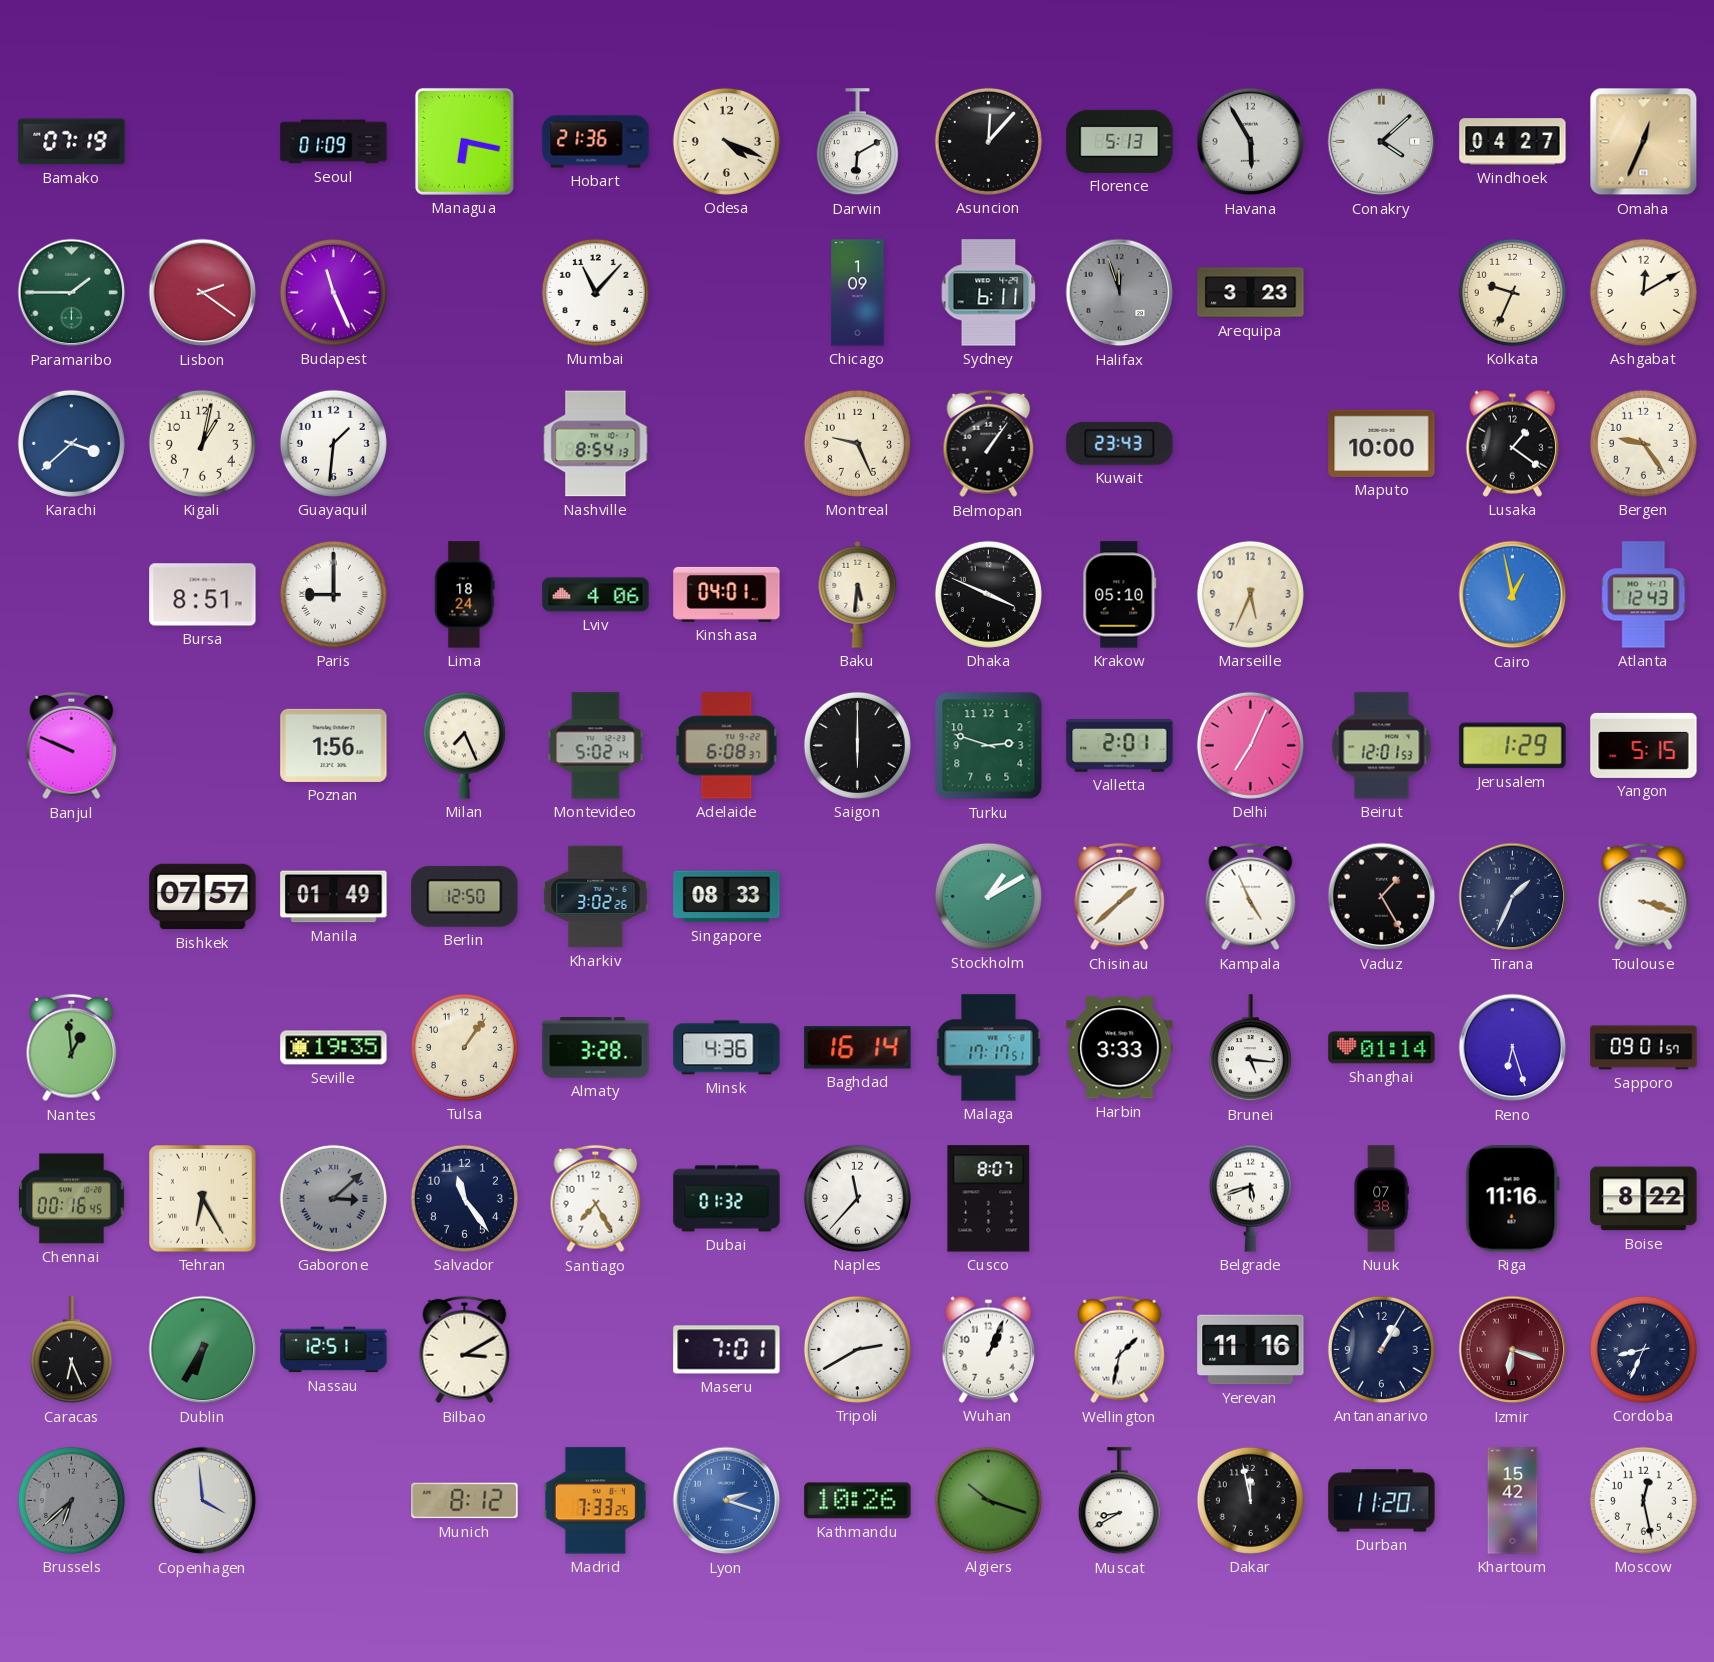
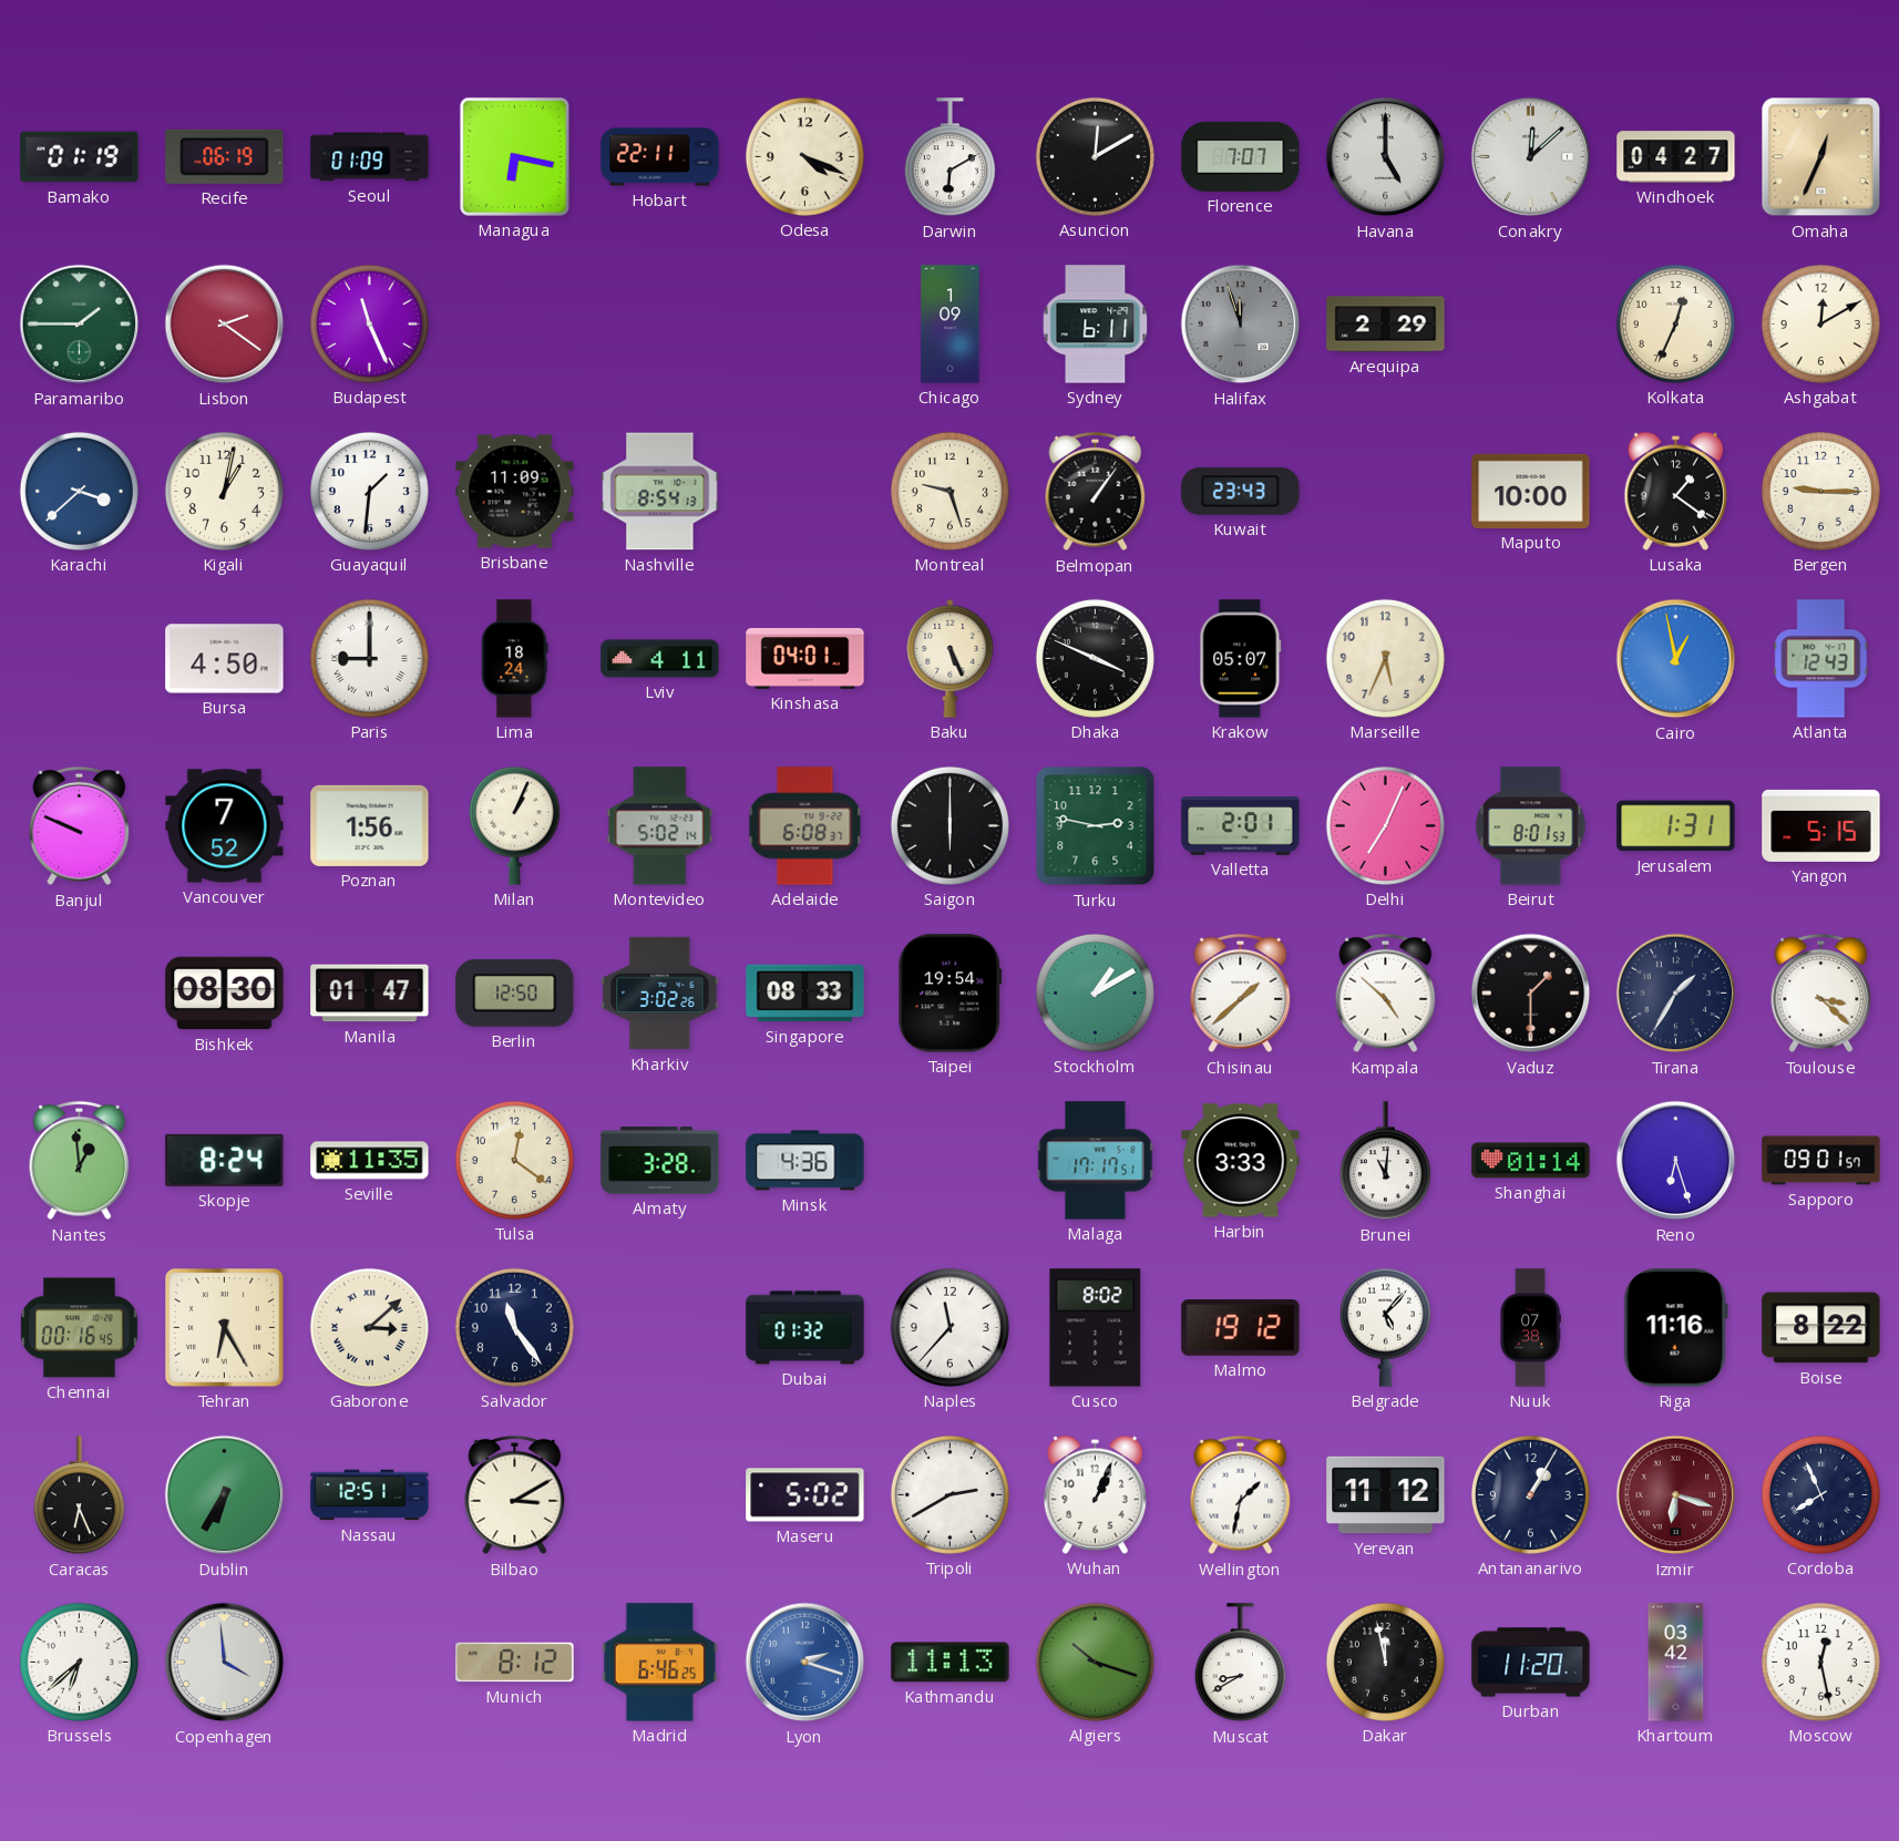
Bamako: 07:19 -> 01:19
Recife: none -> 06:19
Hobart: 21:36 -> 22:11
Asuncion: 12:07 -> 12:10
Florence: 5:13 -> 7:07
Havana: 5:55 -> 5:00
Conakry: 4:08 -> 12:08
Mumbai: 11:07 -> none
Arequipa: 3:23 -> 2:29
Kolkata: 9:34 -> 12:34
Brisbane: none -> 11:09
Montreal: 9:26 -> 9:27
Bergen: 9:24 -> 9:15
Bursa: 8:51 -> 4:50
Lviv: 4:06 -> 4:11
Baku: 5:31 -> 5:26
Krakow: 05:10 -> 05:07
Vancouver: none -> 7:52
Milan: 7:26 -> 1:04
Turku: 2:48 -> 2:47
Beirut: 12:01 -> 8:01
Jerusalem: 1:29 -> 1:31
Bishkek: 07:57 -> 08:30
Manila: 01:49 -> 01:47
Taipei: none -> 19:54
Kampala: 4:56 -> 4:52
Vaduz: 1:25 -> 1:30
Tirana: 1:34 -> 1:35
Toulouse: 3:18 -> 3:22
Skopje: none -> 8:24
Seville: 19:35 -> 11:35
Tulsa: 1:06 -> 12:21
Baghdad: 16:14 -> none
Brunei: 5:16 -> 11:01
Gaborone dial: grey -> cream
Santiago: 7:25 -> none
Cusco: 8:07 -> 8:02
Malmo: none -> 19:12
Belgrade: 5:42 -> 5:07
Maseru: 7:01 -> 5:02
Yerevan: 11:16 -> 11:12
Cordoba: 8:34 -> 7:56
Brussels dial: grey -> white
Madrid: 7:33 -> 6:46
Kathmandu: 10:26 -> 11:13
Khartoum: 15:42 -> 03:42
